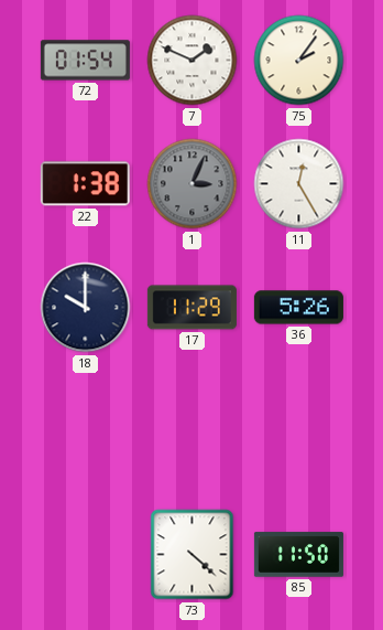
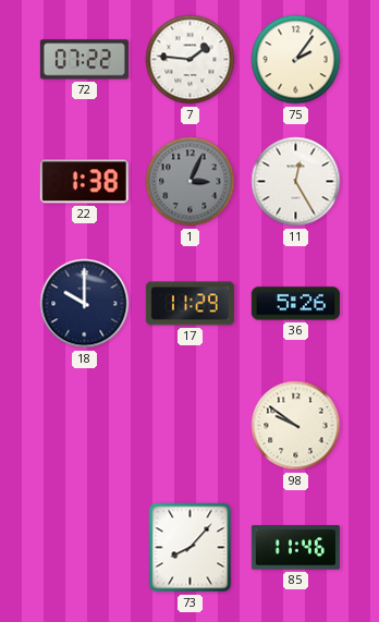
72: 01:54 -> 07:22
7: 1:49 -> 1:46
98: none -> 9:51
73: 4:22 -> 8:07
85: 11:50 -> 11:46
